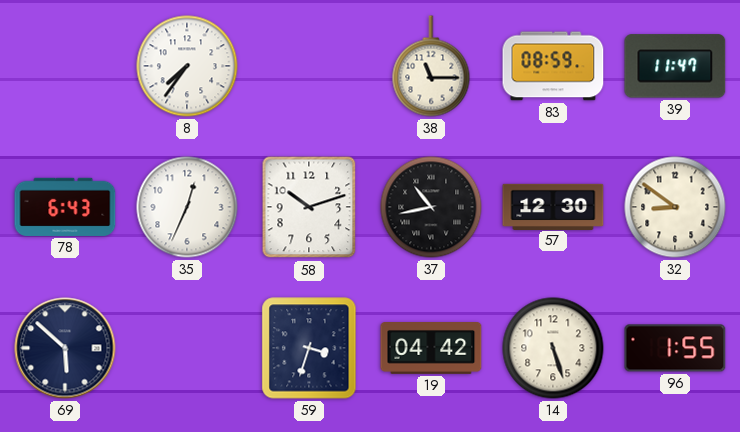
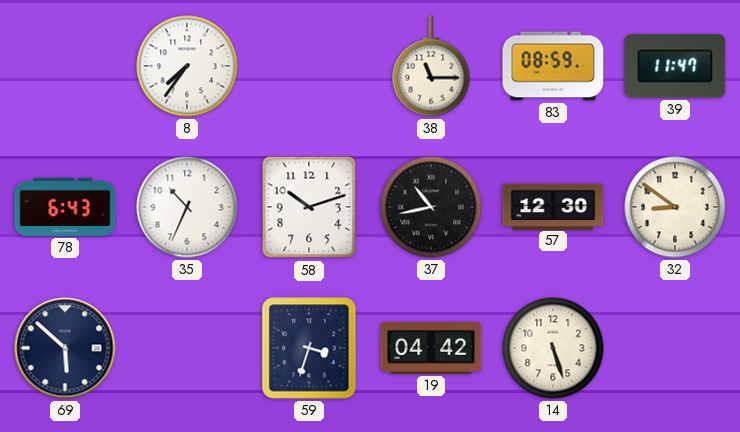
35: 12:34 -> 10:34
96: 1:55 -> none
